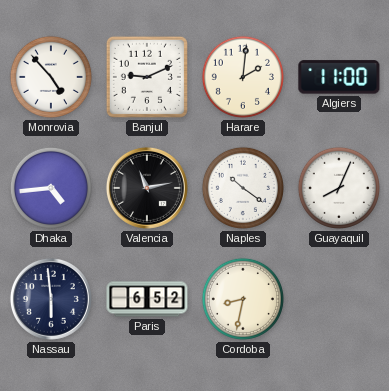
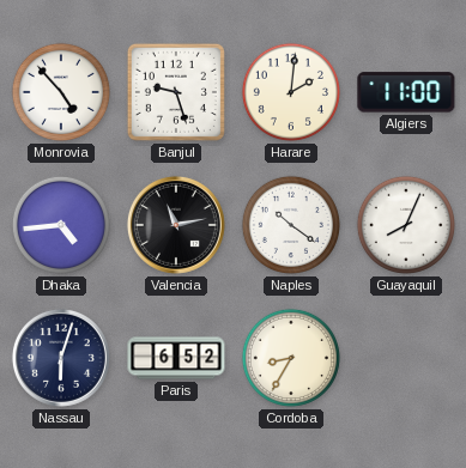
Banjul: 9:11 -> 9:27
Nassau: 5:59 -> 6:03
Cordoba: 8:32 -> 8:35
